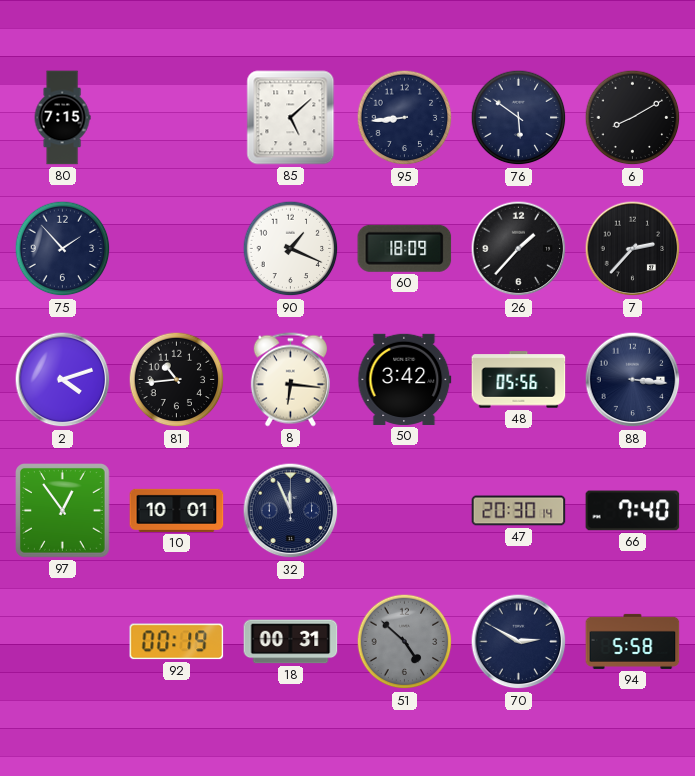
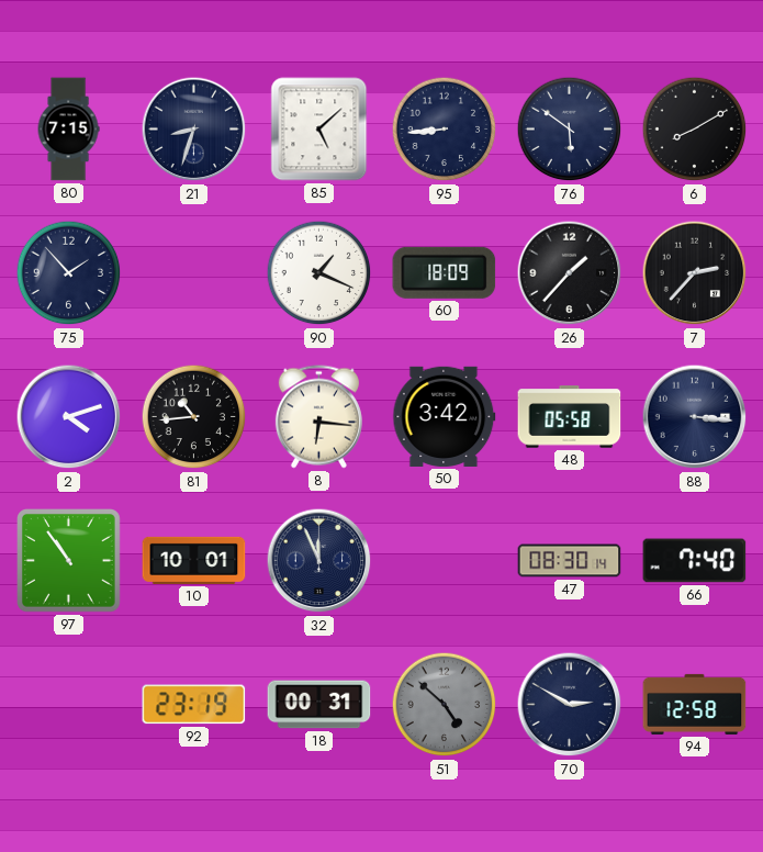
21: none -> 8:33
48: 05:56 -> 05:58
97: 12:54 -> 10:54
47: 20:30 -> 08:30
92: 00:19 -> 23:19
94: 5:58 -> 12:58
